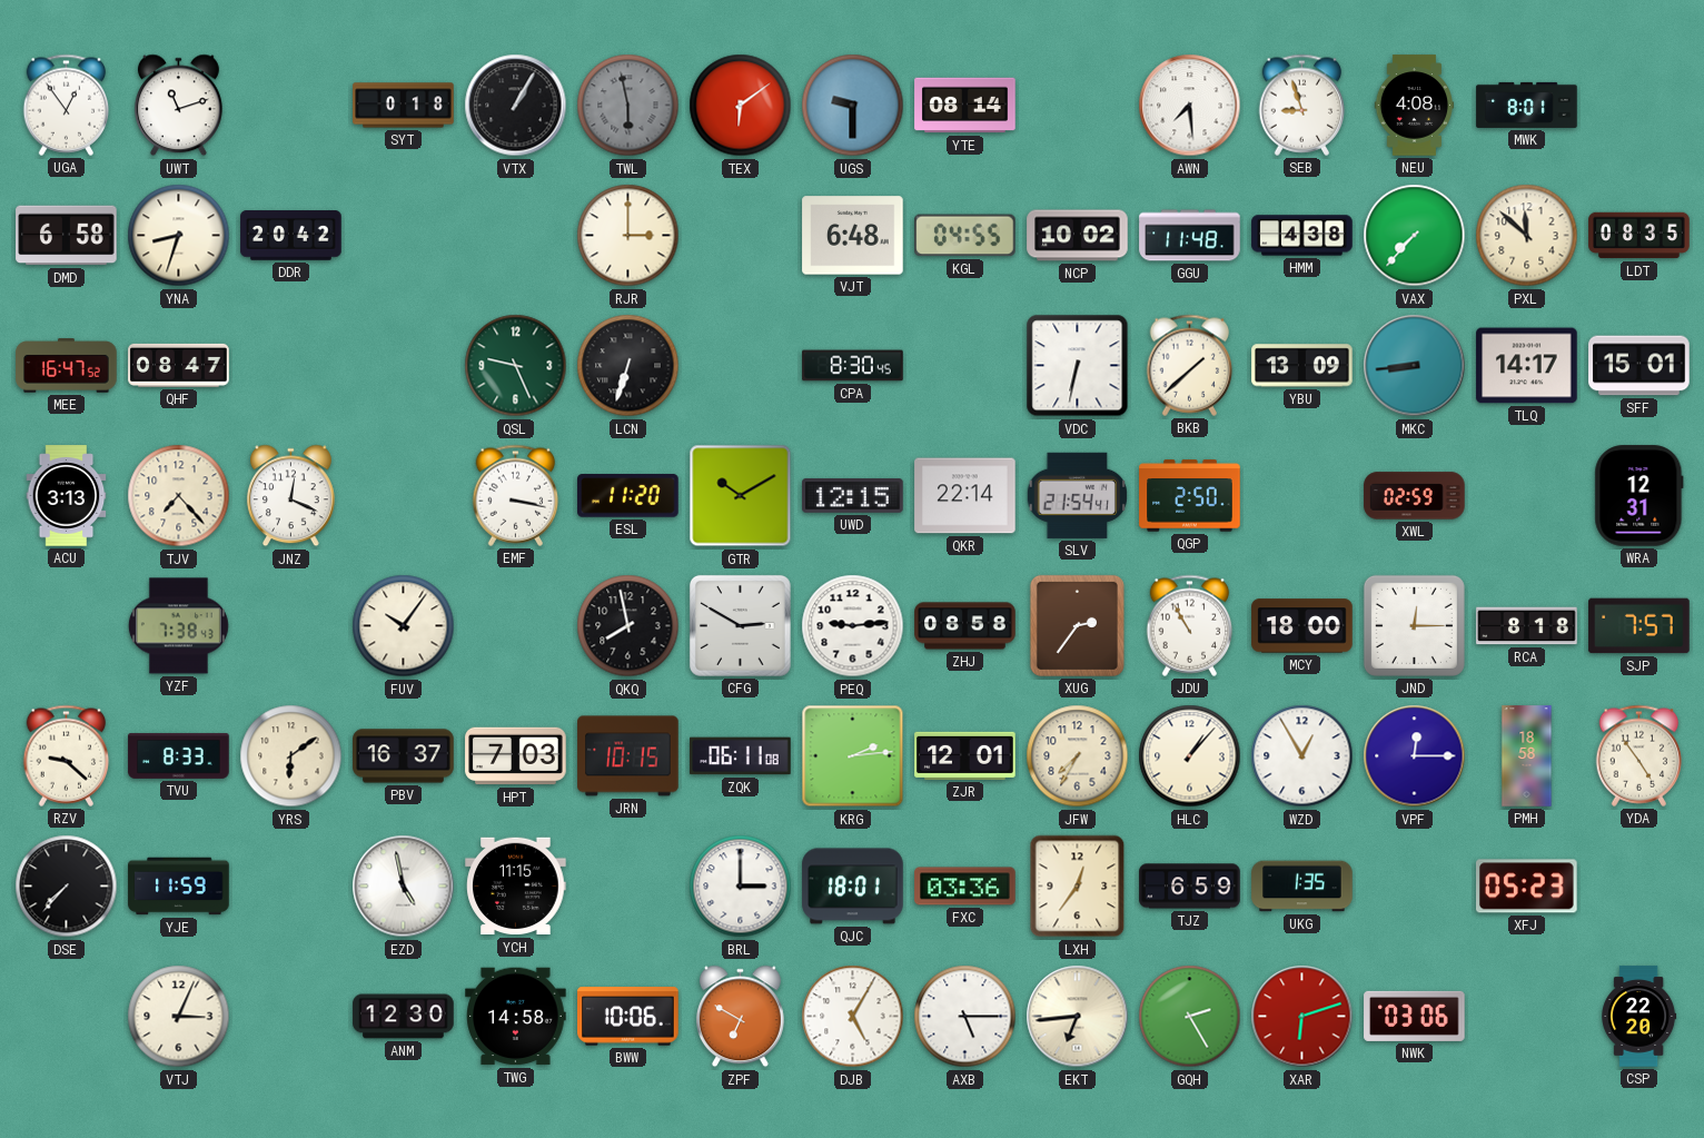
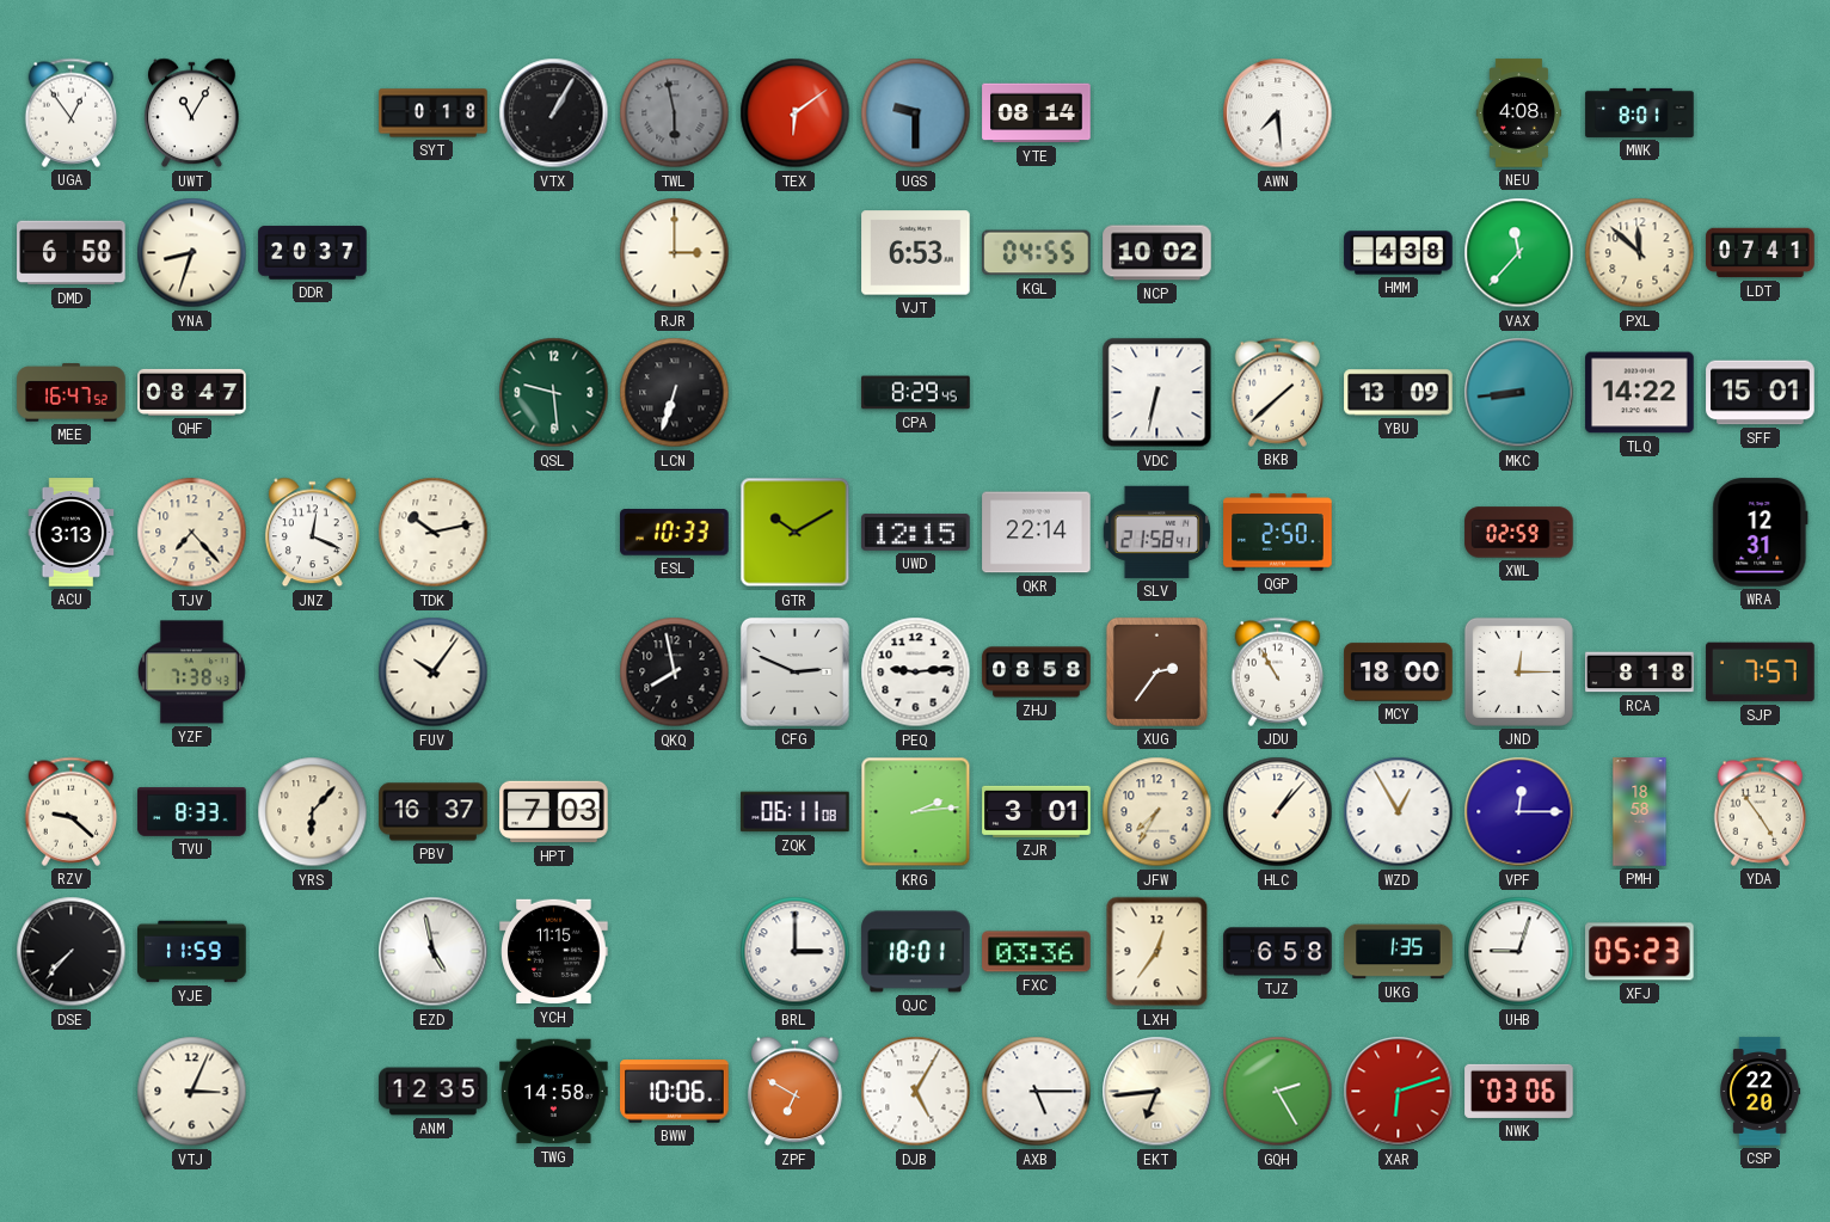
UWT: 11:12 -> 11:05
SEB: 8:57 -> none
DDR: 20:42 -> 20:37
VJT: 6:48 -> 6:53
GGU: 11:48 -> none
VAX: 7:37 -> 11:37
LDT: 08:35 -> 07:41
QSL: 9:26 -> 9:29
CPA: 8:30 -> 8:29
TLQ: 14:17 -> 14:22
TDK: none -> 10:13
EMF: 3:17 -> none
ESL: 11:20 -> 10:33
SLV: 21:54 -> 21:58
CFG: 2:50 -> 2:49
YRS: 6:09 -> 6:07
JRN: 10:15 -> none
ZJR: 12:01 -> 3:01
TJZ: 6:59 -> 6:58
UHB: none -> 9:03
ANM: 12:30 -> 12:35
